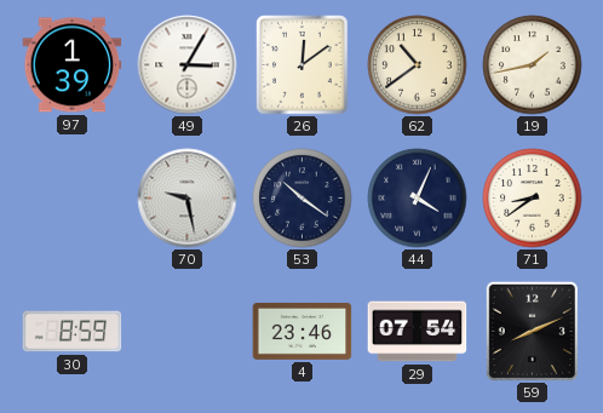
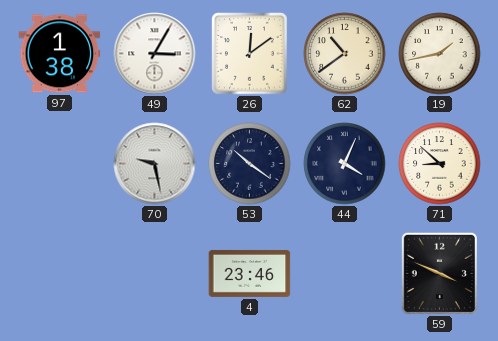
97: 1:39 -> 1:38
71: 8:39 -> 8:52
30: 8:59 -> none
29: 07:54 -> none
59: 8:11 -> 3:49
